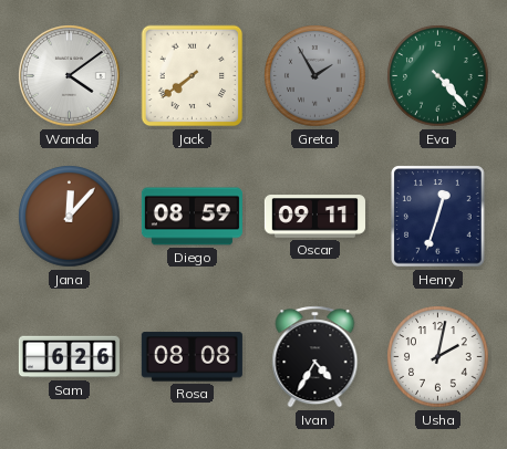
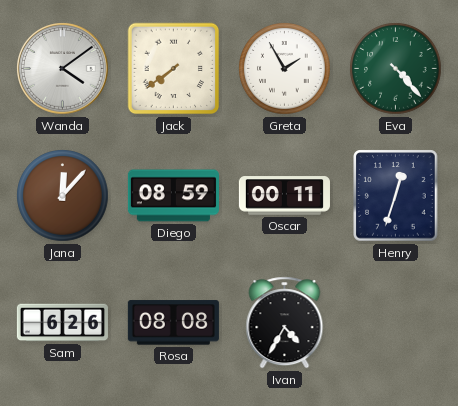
Greta dial: grey -> white
Oscar: 09:11 -> 00:11
Usha: 2:02 -> none
